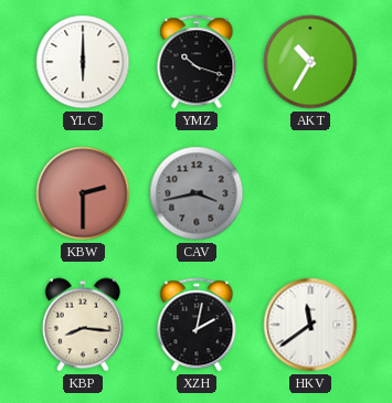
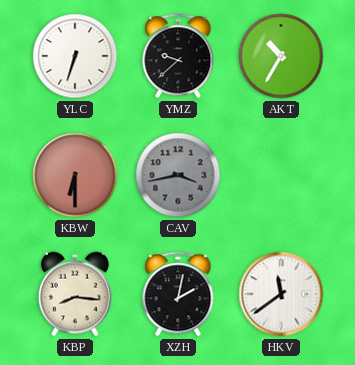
YLC: 6:00 -> 6:33
YMZ: 10:18 -> 9:38
KBW: 2:30 -> 6:30
